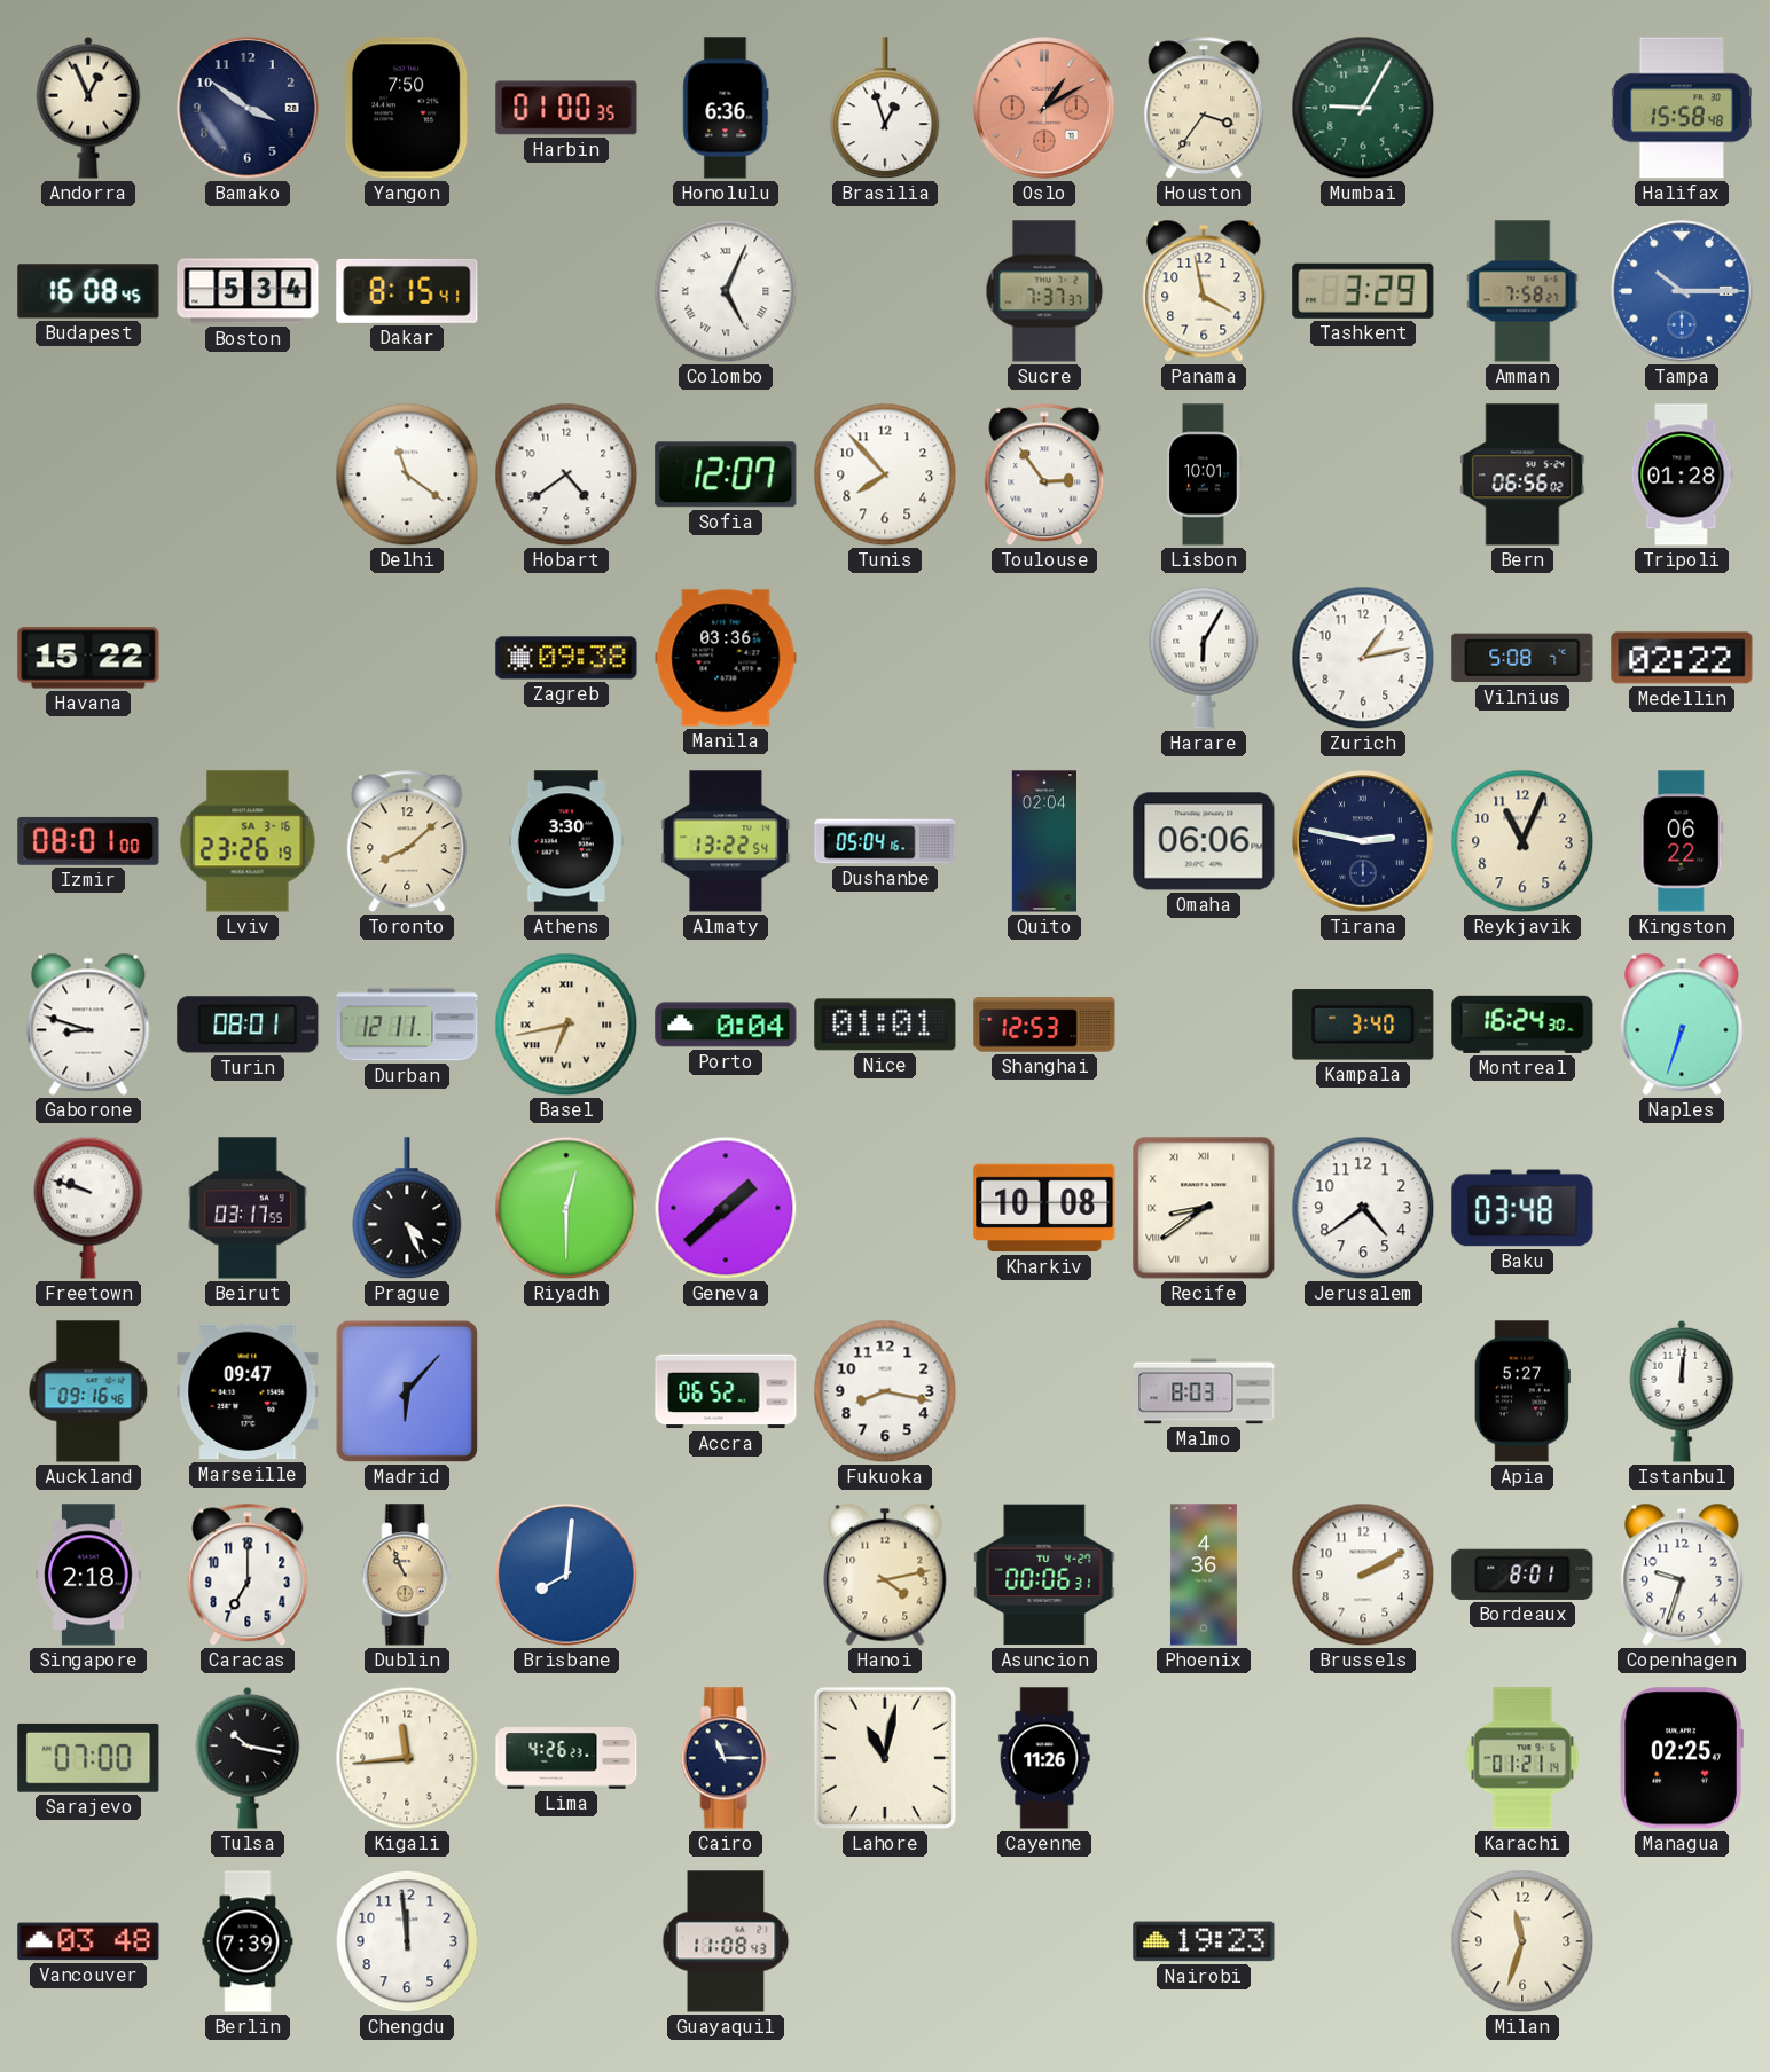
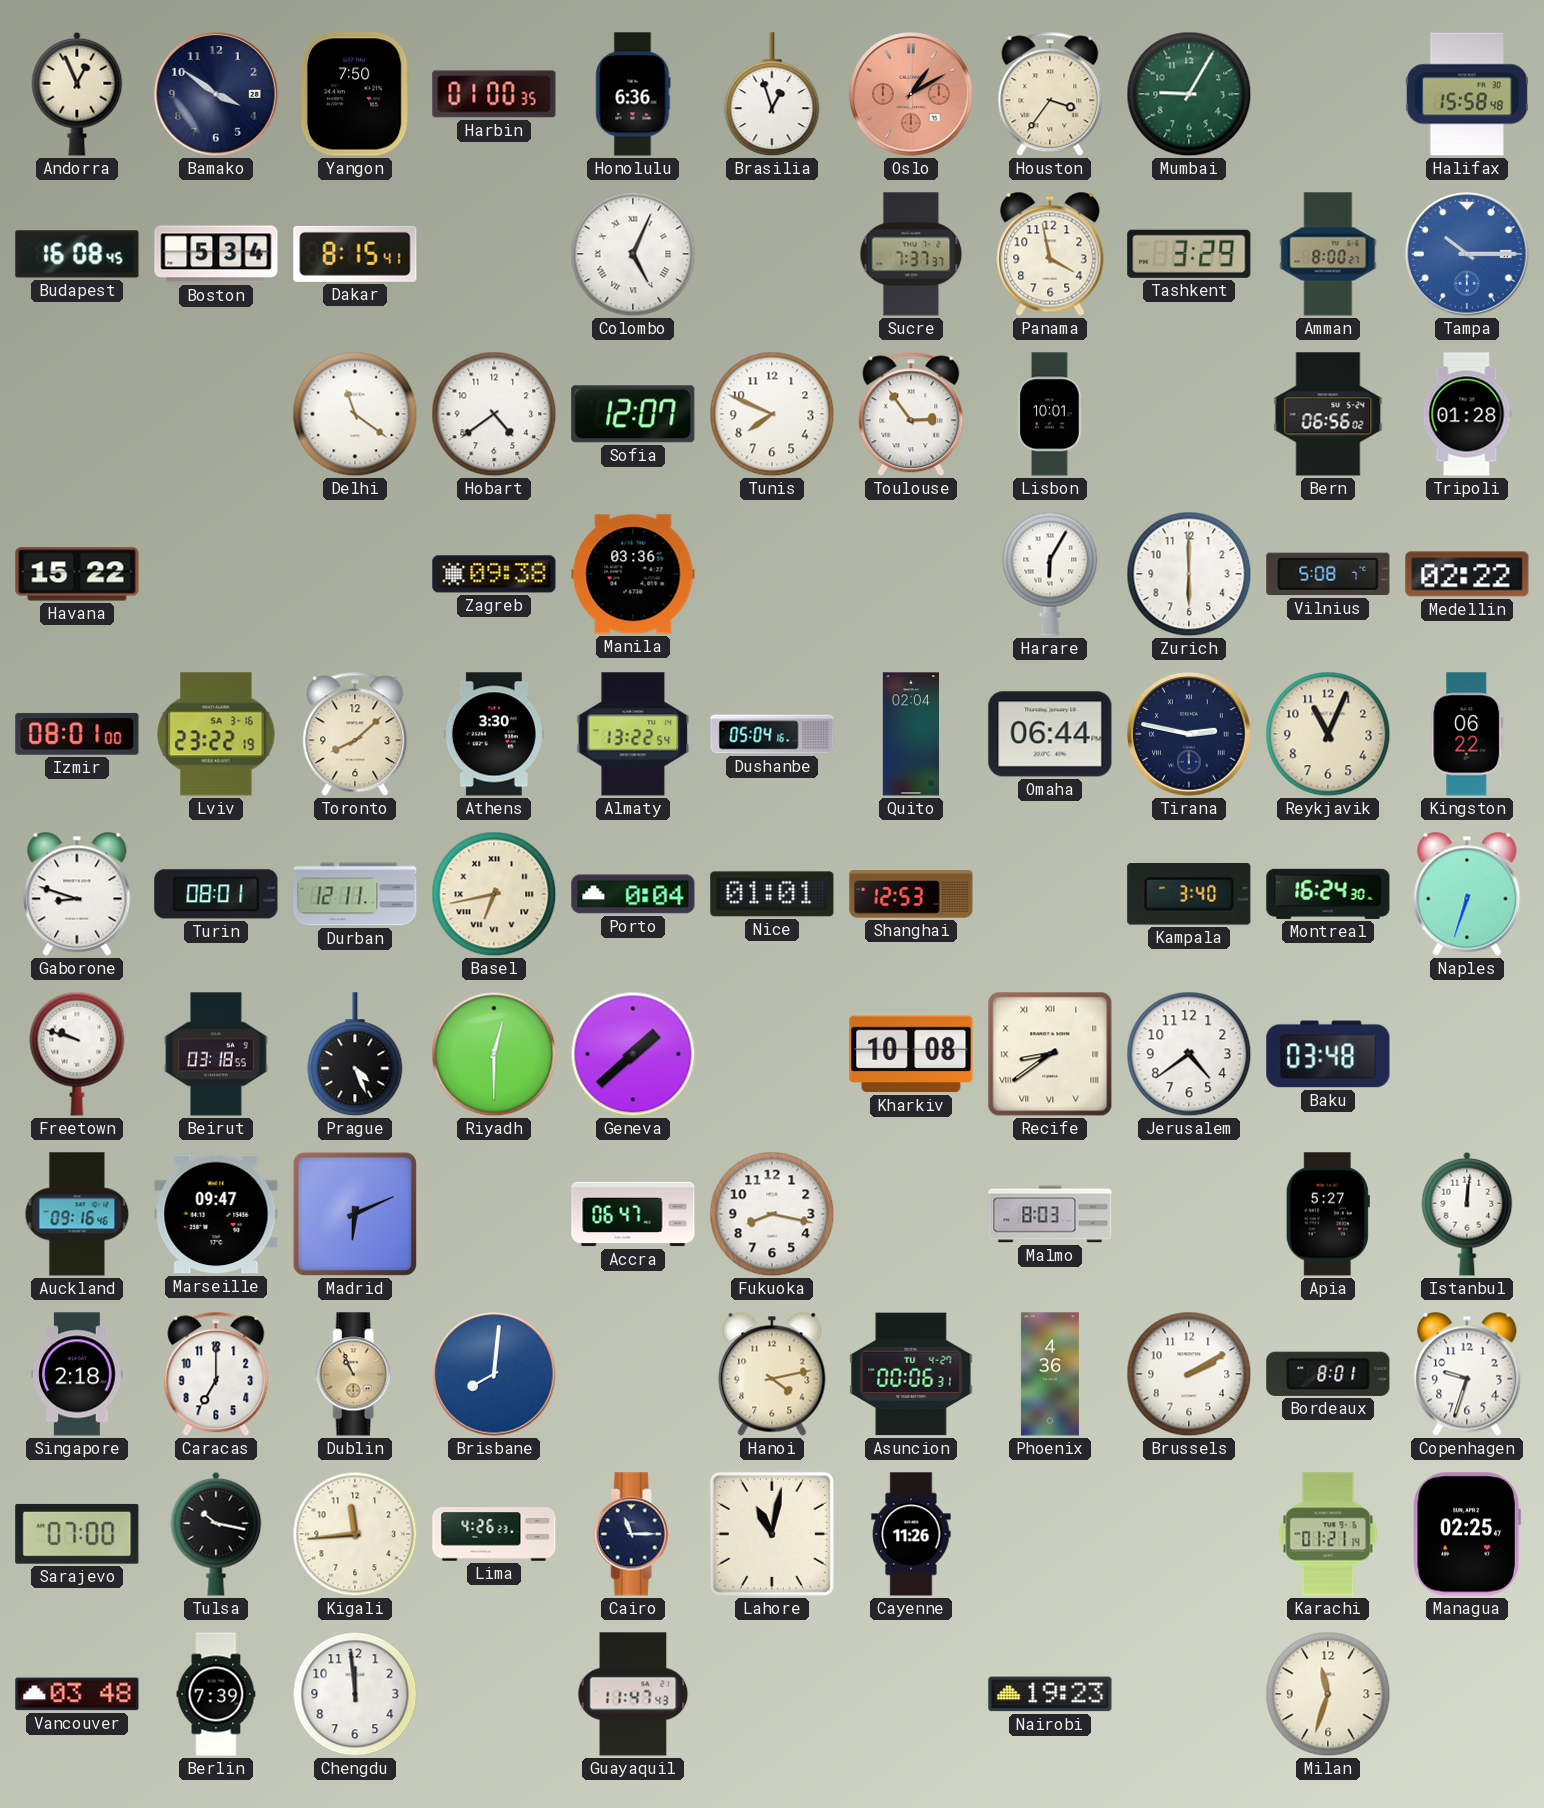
Amman: 7:58 -> 8:00
Tunis: 7:53 -> 7:49
Zurich: 1:13 -> 6:00
Lviv: 23:26 -> 23:22
Omaha: 06:06 -> 06:44
Beirut: 03:17 -> 03:18
Madrid: 6:07 -> 6:11
Accra: 06:52 -> 06:47
Guayaquil: 11:08 -> 11:47
